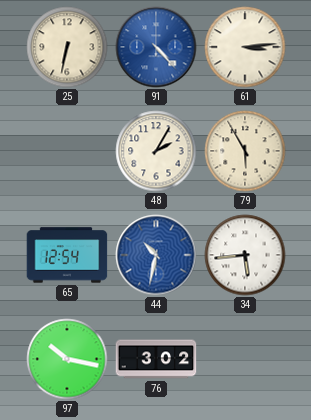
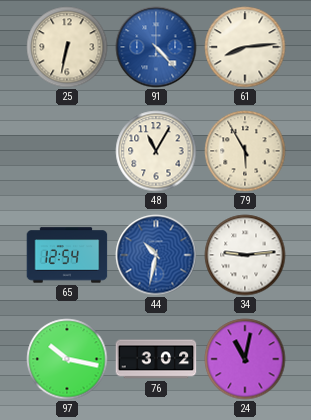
61: 3:14 -> 8:14
48: 2:05 -> 11:05
34: 5:44 -> 9:14
24: none -> 11:02
